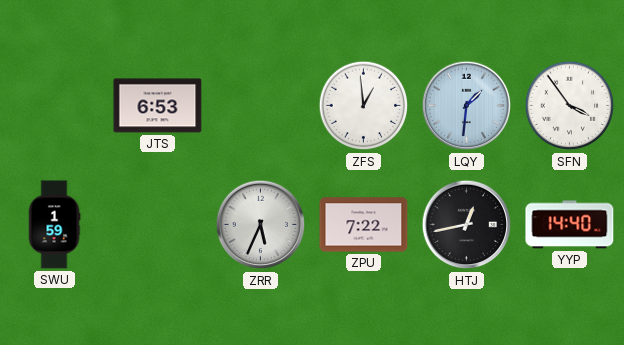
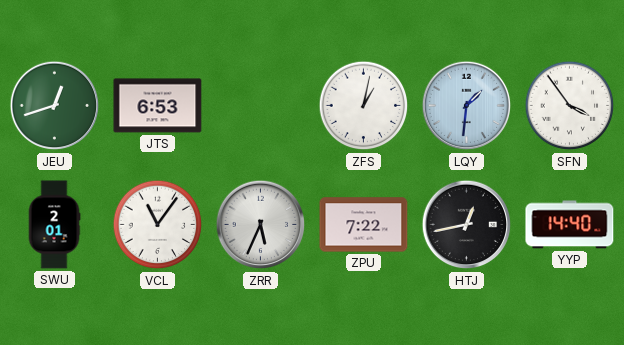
JEU: none -> 12:42
ZFS: 12:59 -> 1:02
SWU: 1:59 -> 2:01
VCL: none -> 11:06
